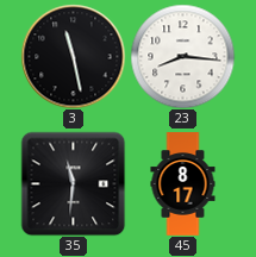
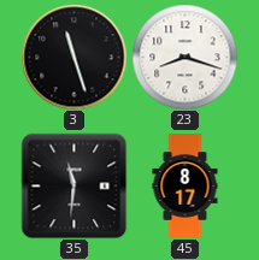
3: 11:28 -> 11:27
23: 8:16 -> 8:18
